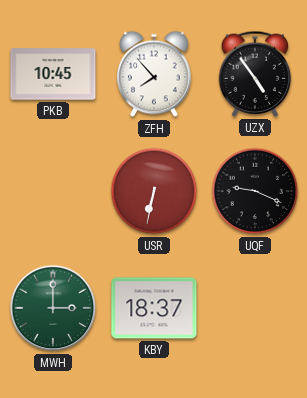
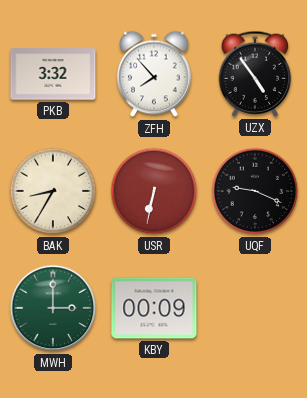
PKB: 10:45 -> 3:32
BAK: none -> 8:35
KBY: 18:37 -> 00:09
